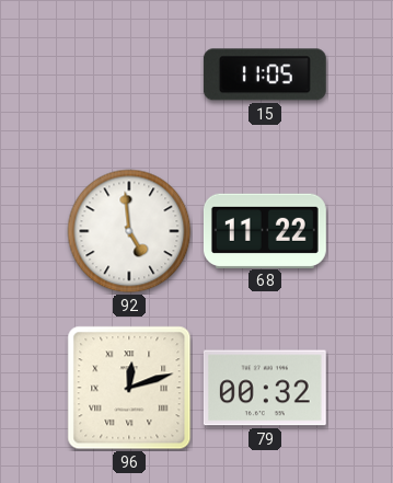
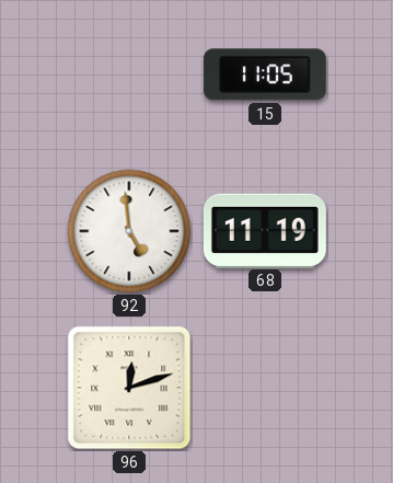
68: 11:22 -> 11:19
79: 00:32 -> none
